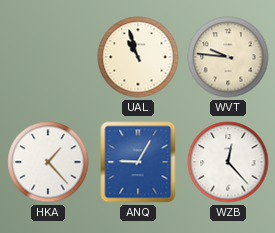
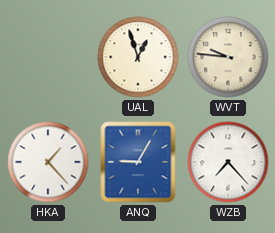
UAL: 10:57 -> 12:57
WZB: 12:23 -> 7:23
